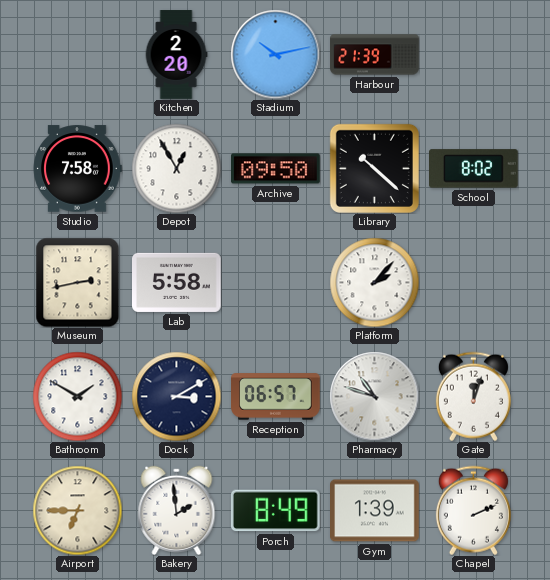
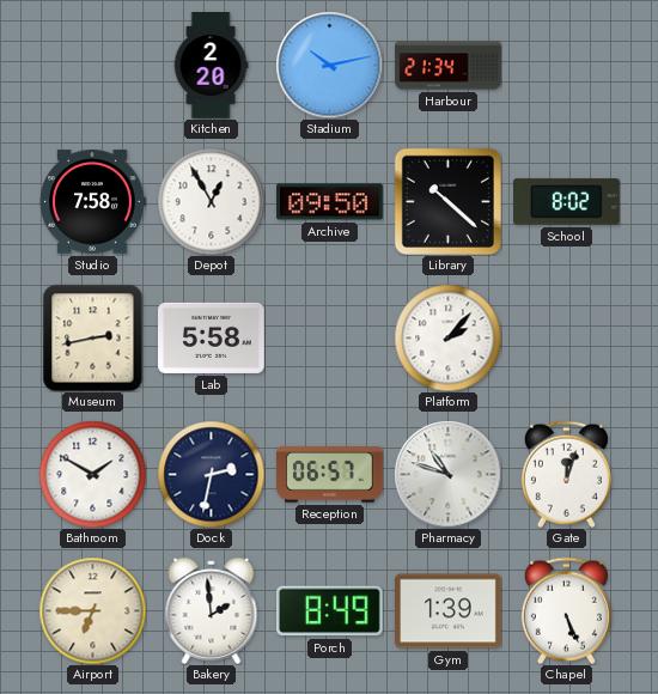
Harbour: 21:39 -> 21:34
Dock: 3:10 -> 2:32
Chapel: 2:11 -> 5:26
